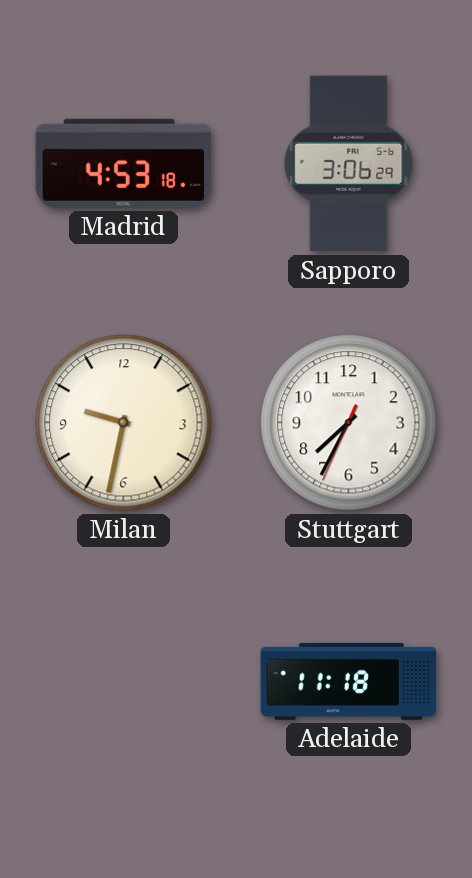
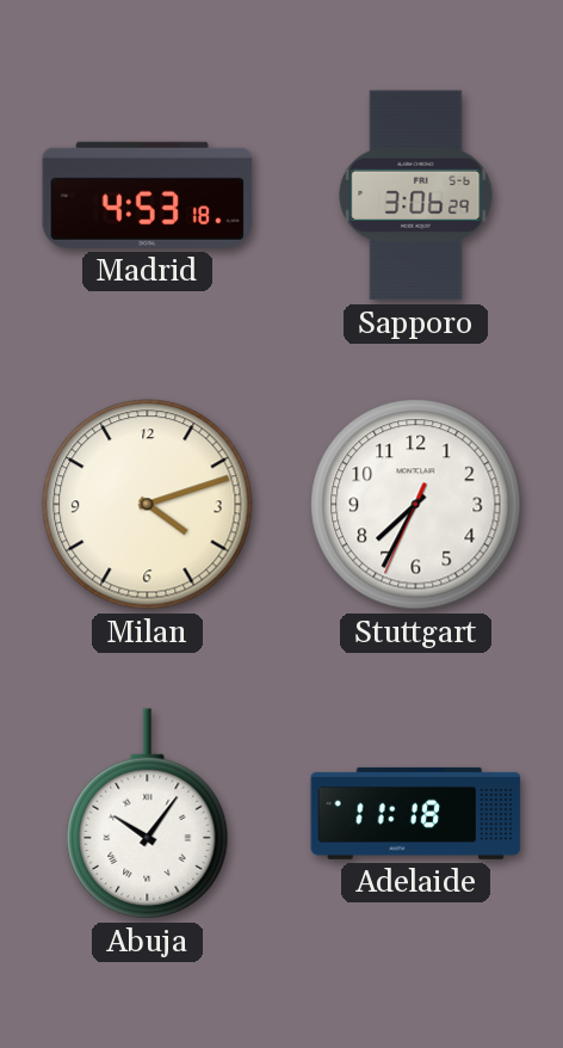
Milan: 9:32 -> 4:12
Abuja: none -> 10:06
